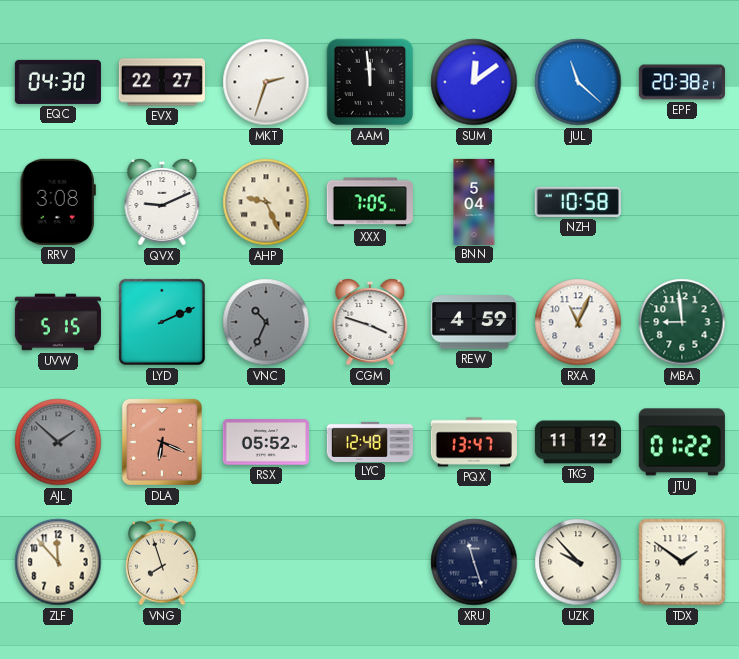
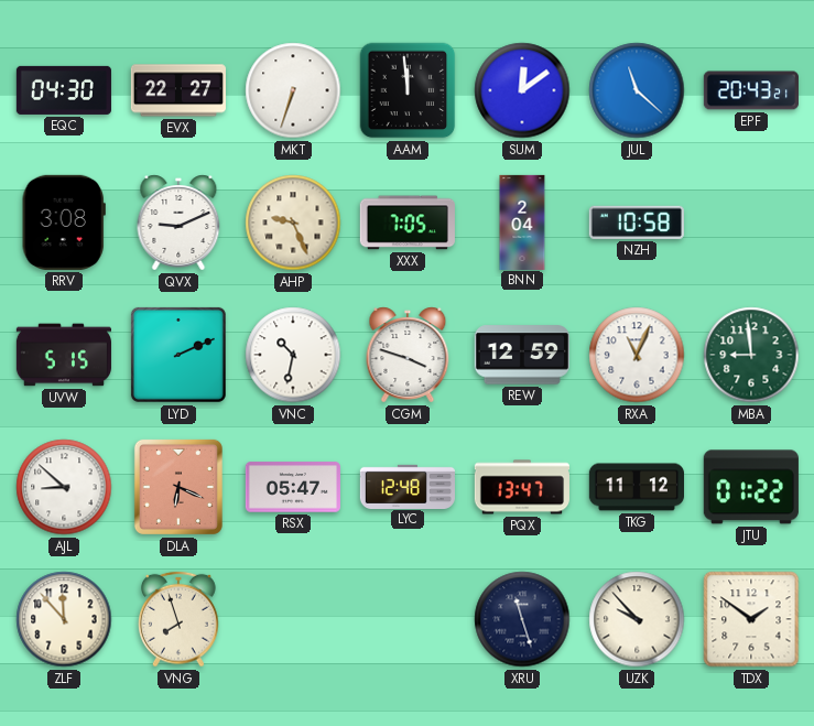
MKT: 2:33 -> 6:33
EPF: 20:38 -> 20:43
BNN: 5:04 -> 2:04
VNC: 10:34 -> 10:32
VNC dial: grey -> white
REW: 4:59 -> 12:59
AJL: 1:52 -> 8:52
AJL dial: grey -> white
RSX: 05:52 -> 05:47
